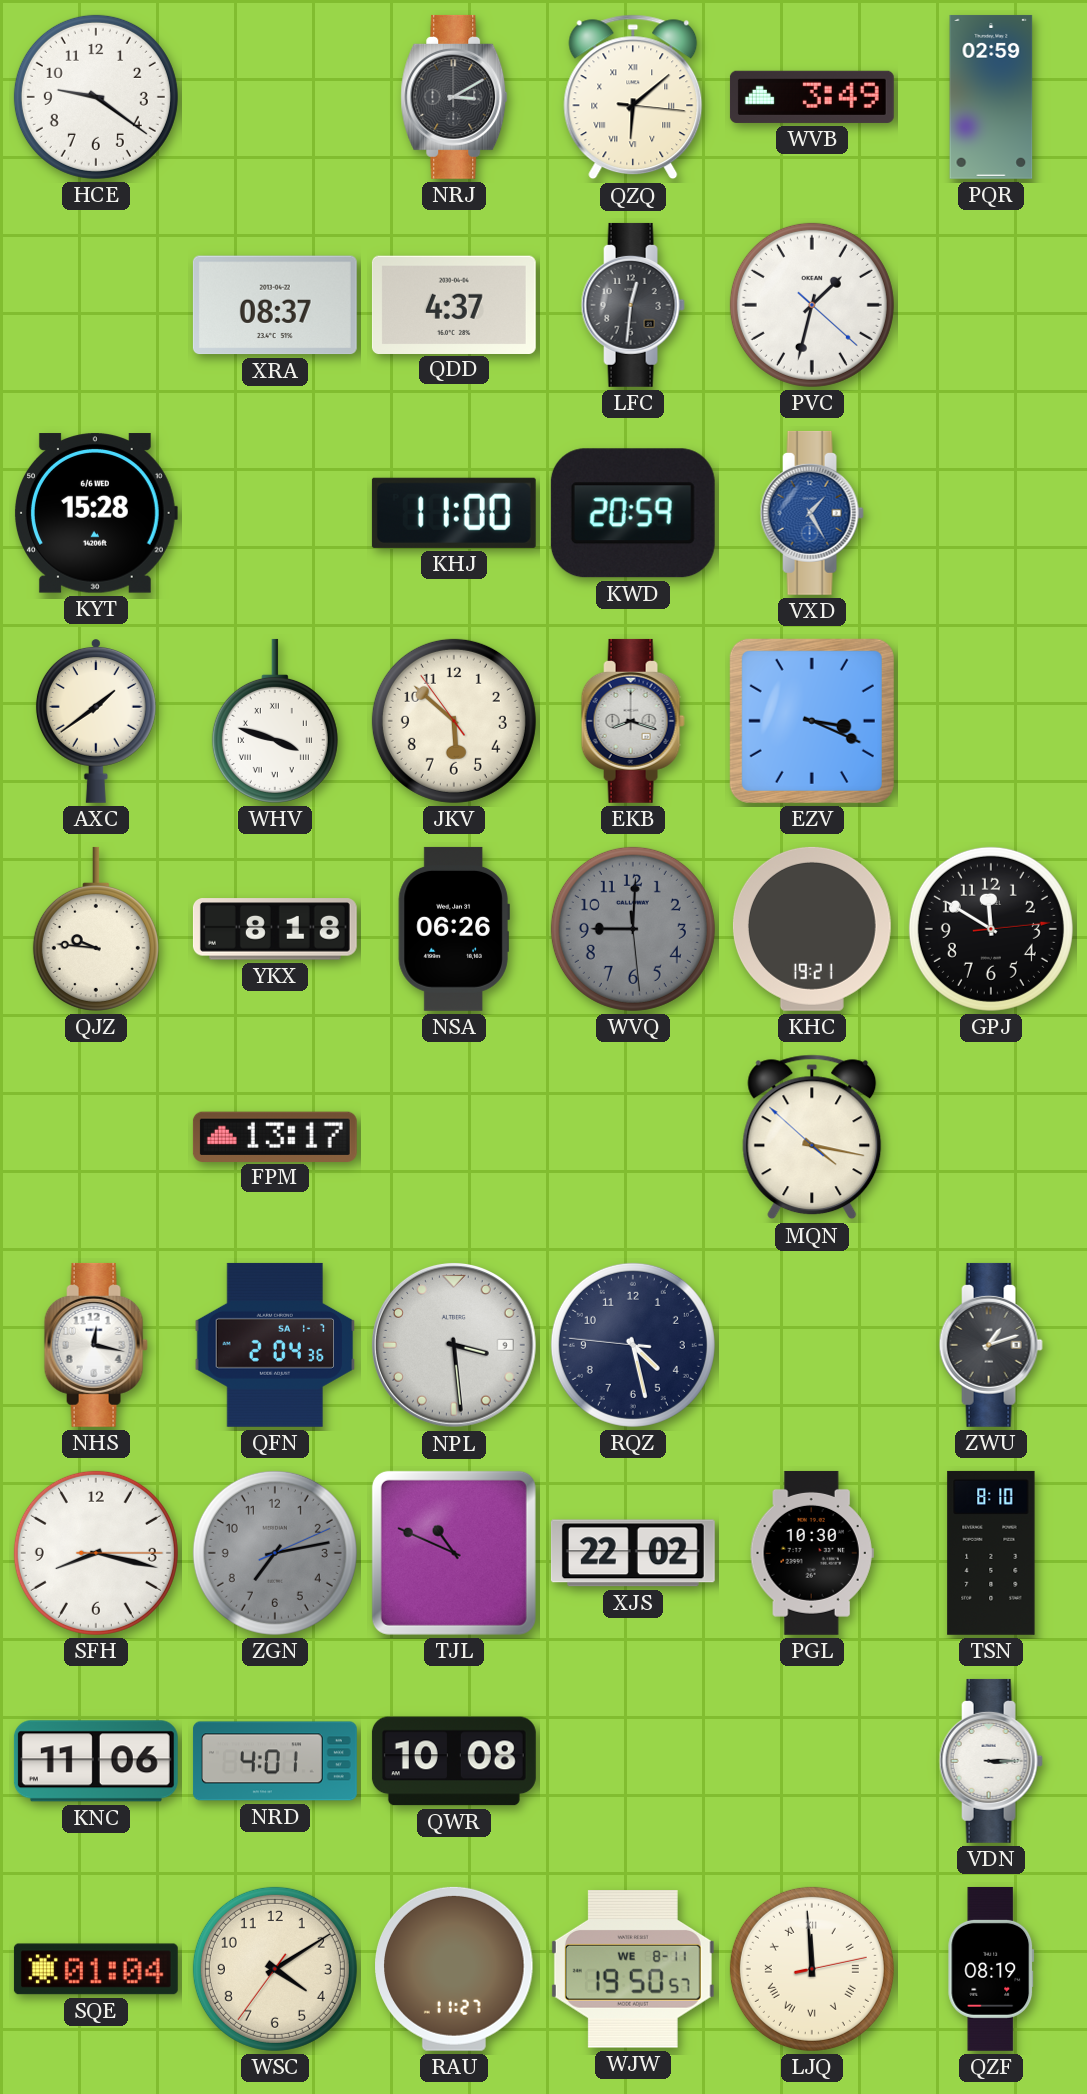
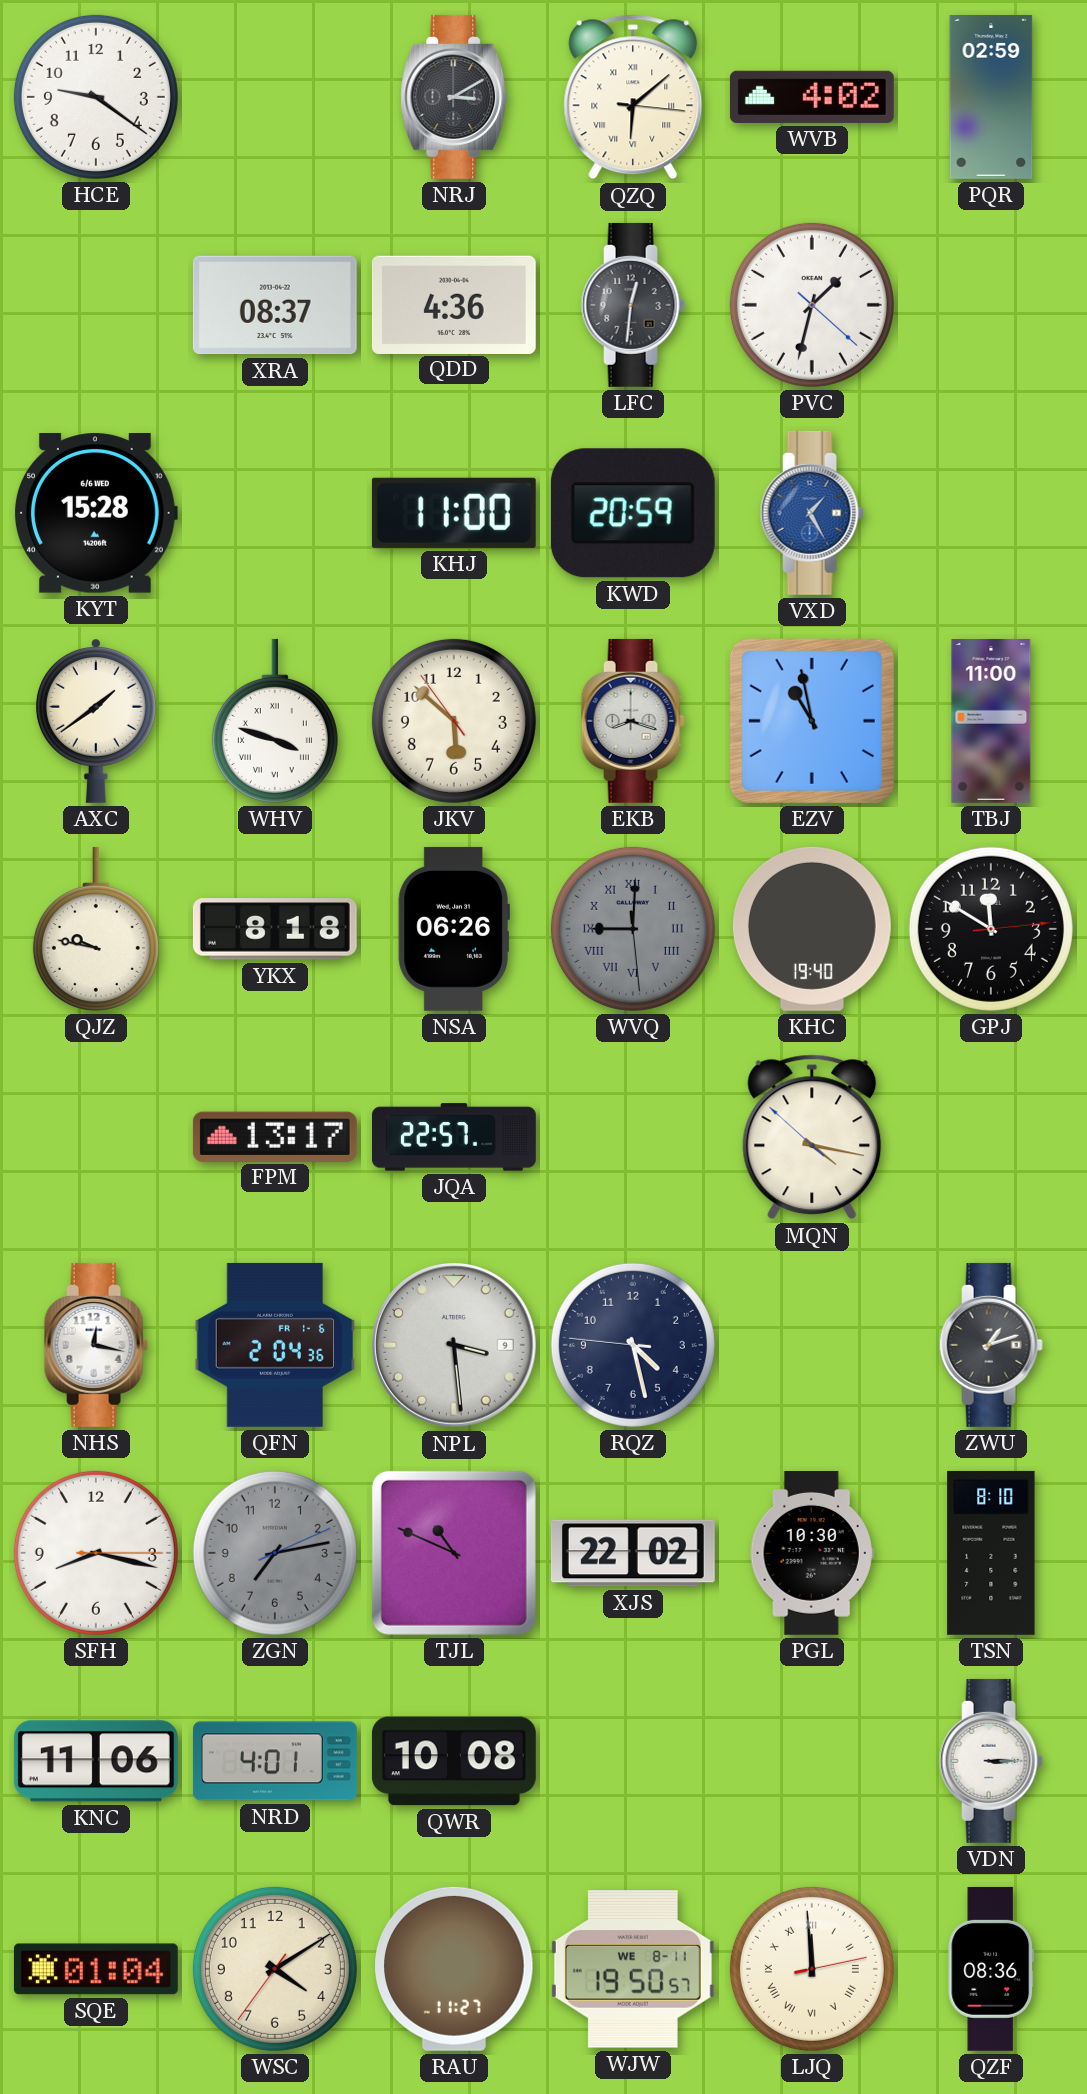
WVB: 3:49 -> 4:02
QDD: 4:37 -> 4:36
EZV: 3:19 -> 10:58
TBJ: none -> 11:00
QJZ: 9:46 -> 9:47
WVQ numerals: Arabic -> Roman
KHC: 19:21 -> 19:40
JQA: none -> 22:57
QFN date: SA 1-7 -> FR 1-6
QZF: 08:19 -> 08:36
